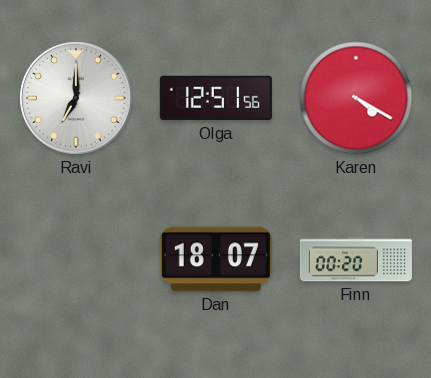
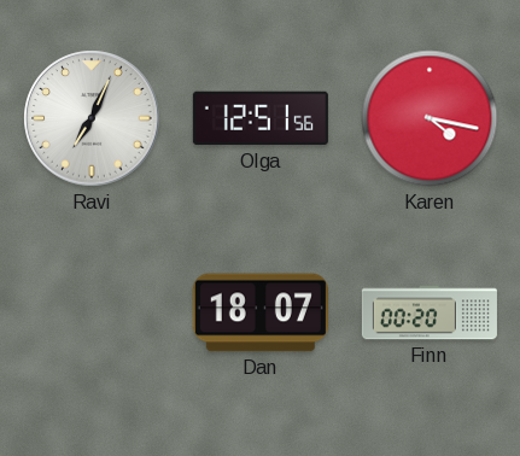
Ravi: 7:00 -> 7:04
Karen: 4:20 -> 4:17
